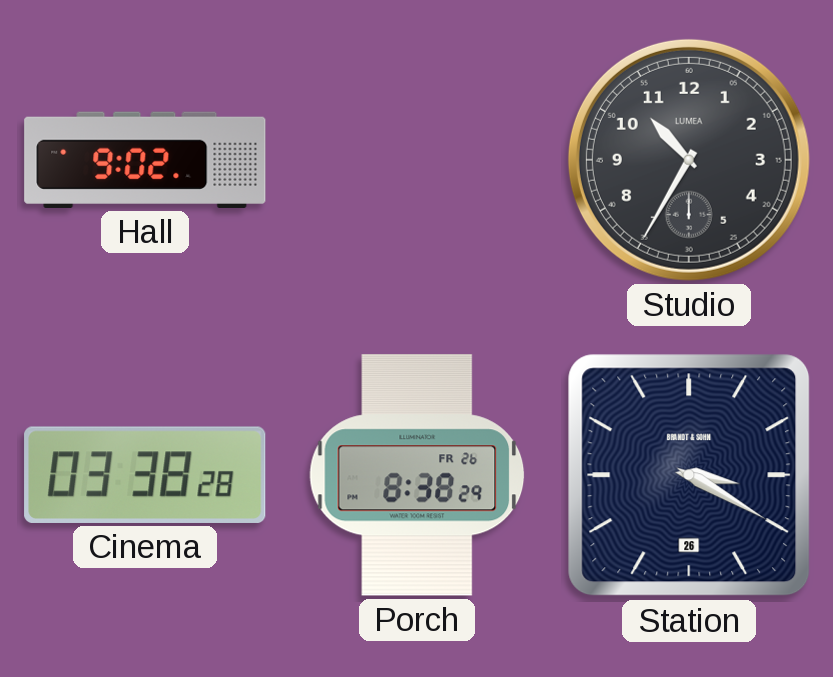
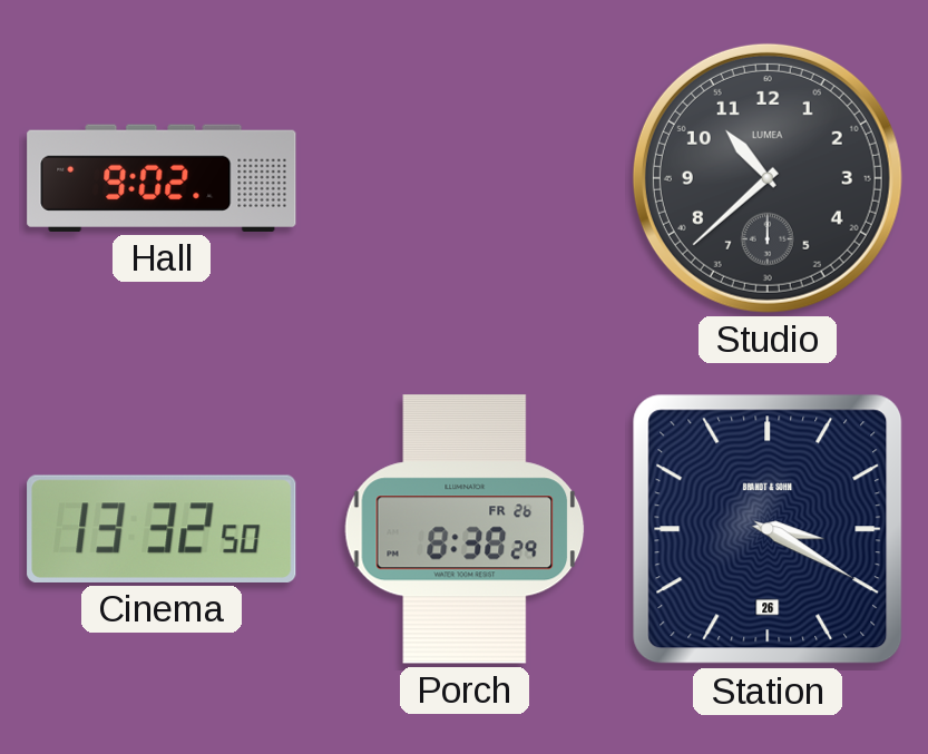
Studio: 10:35 -> 10:38
Cinema: 03:38 -> 13:32
